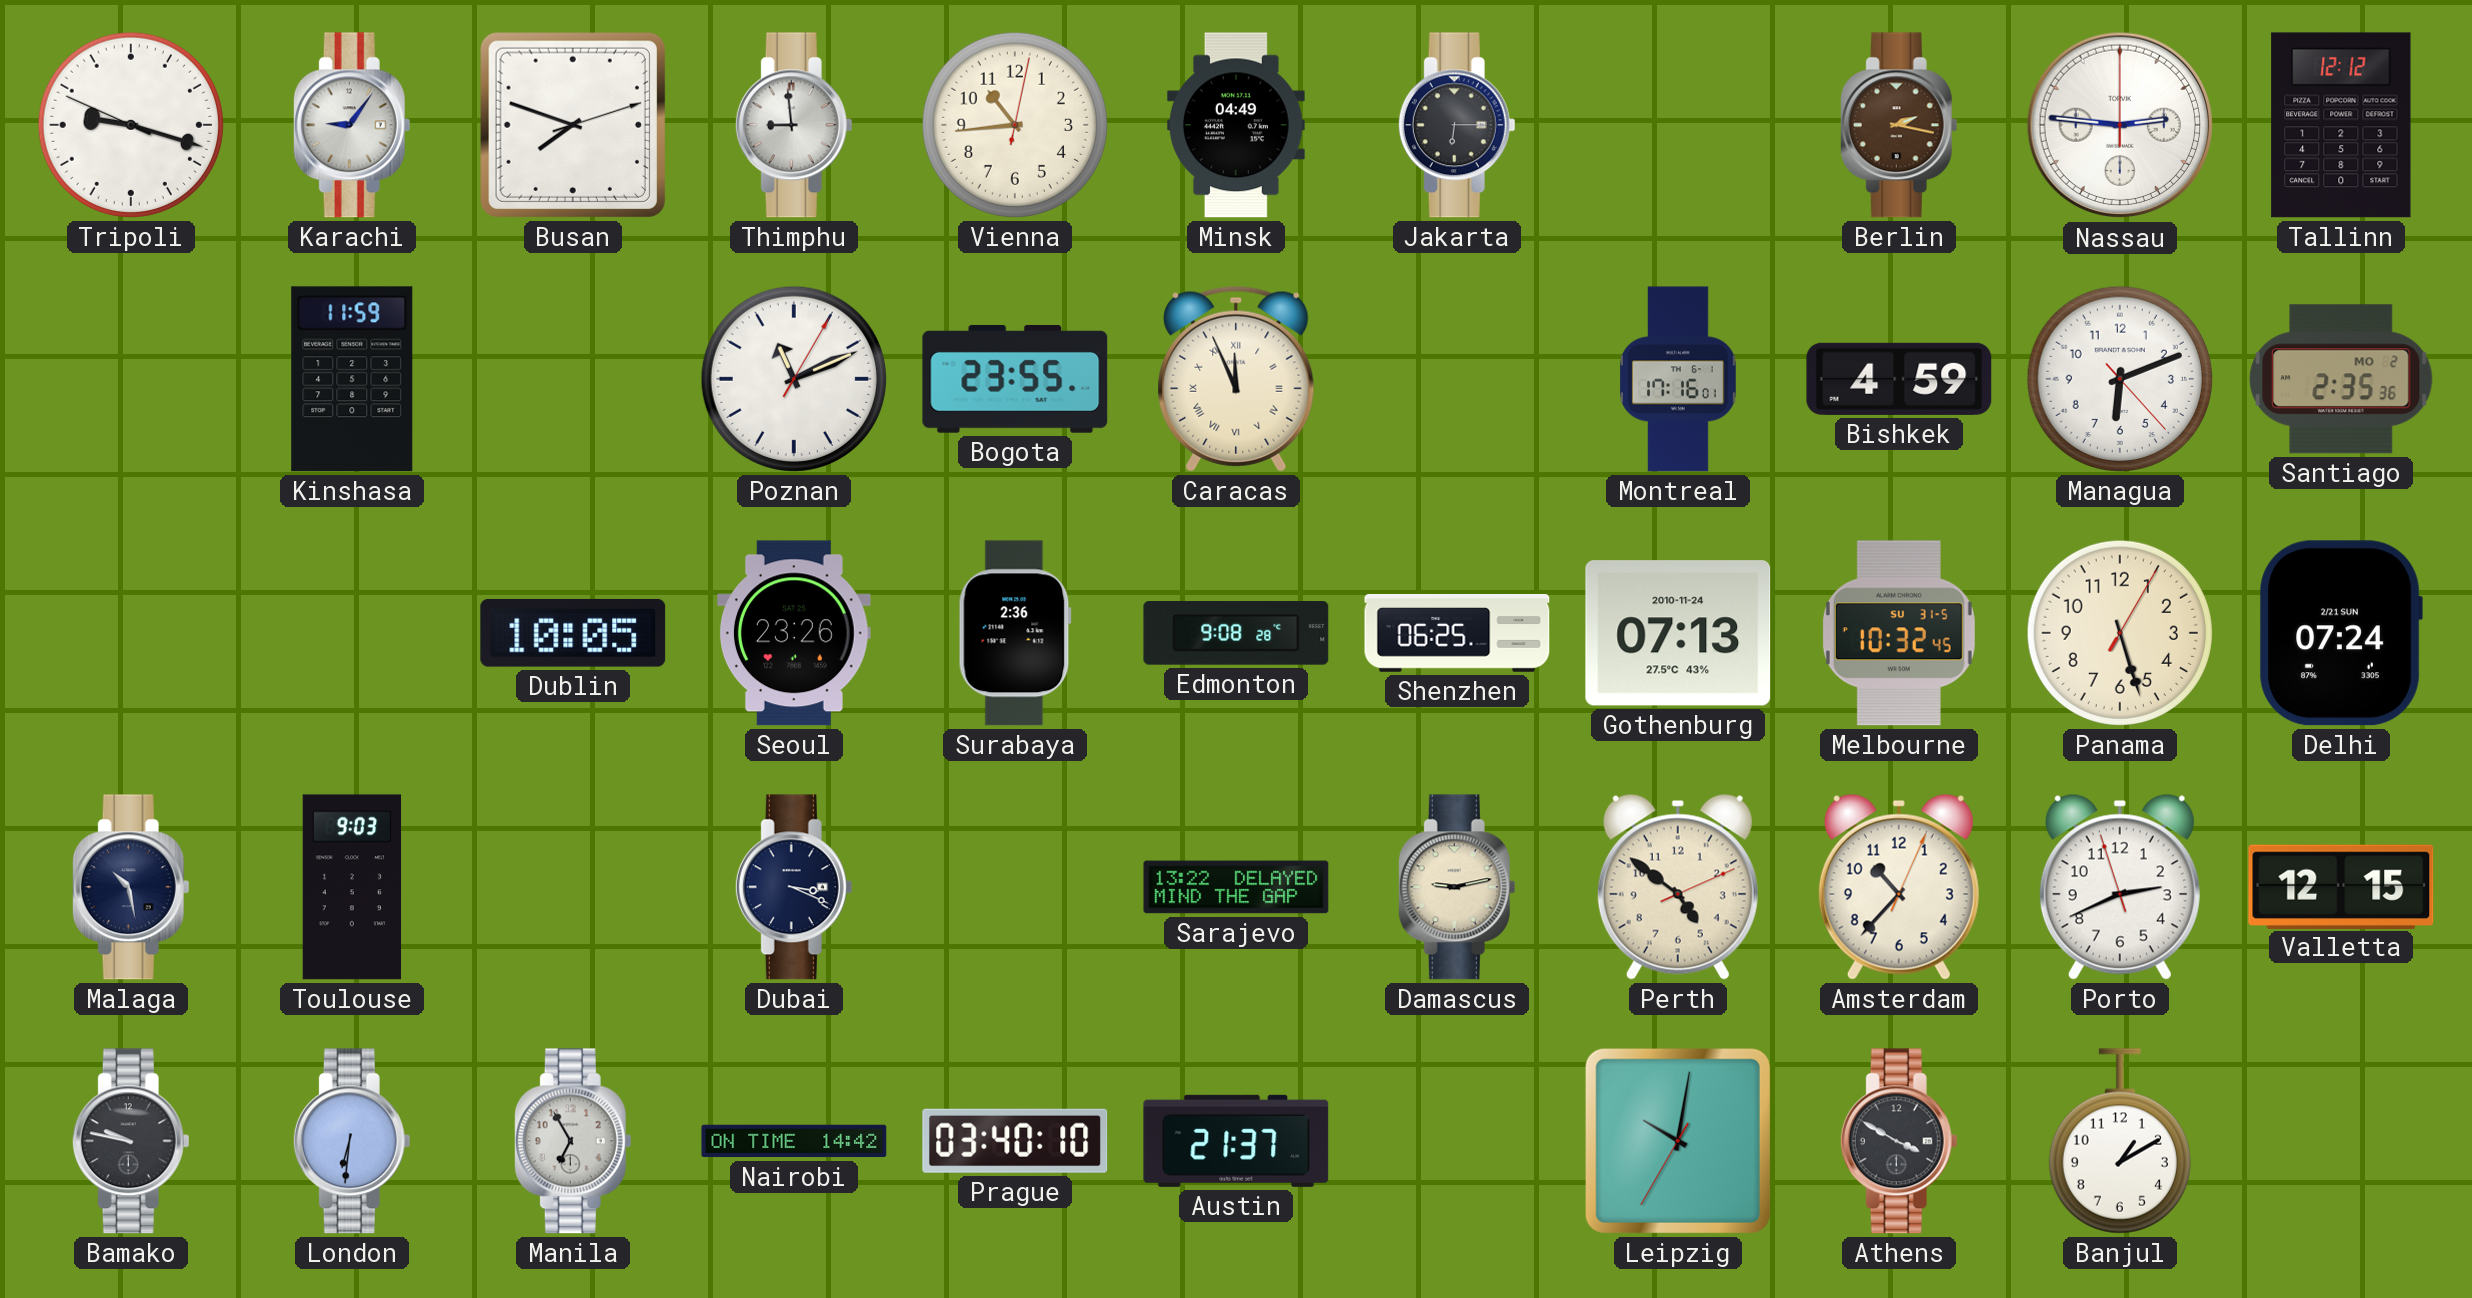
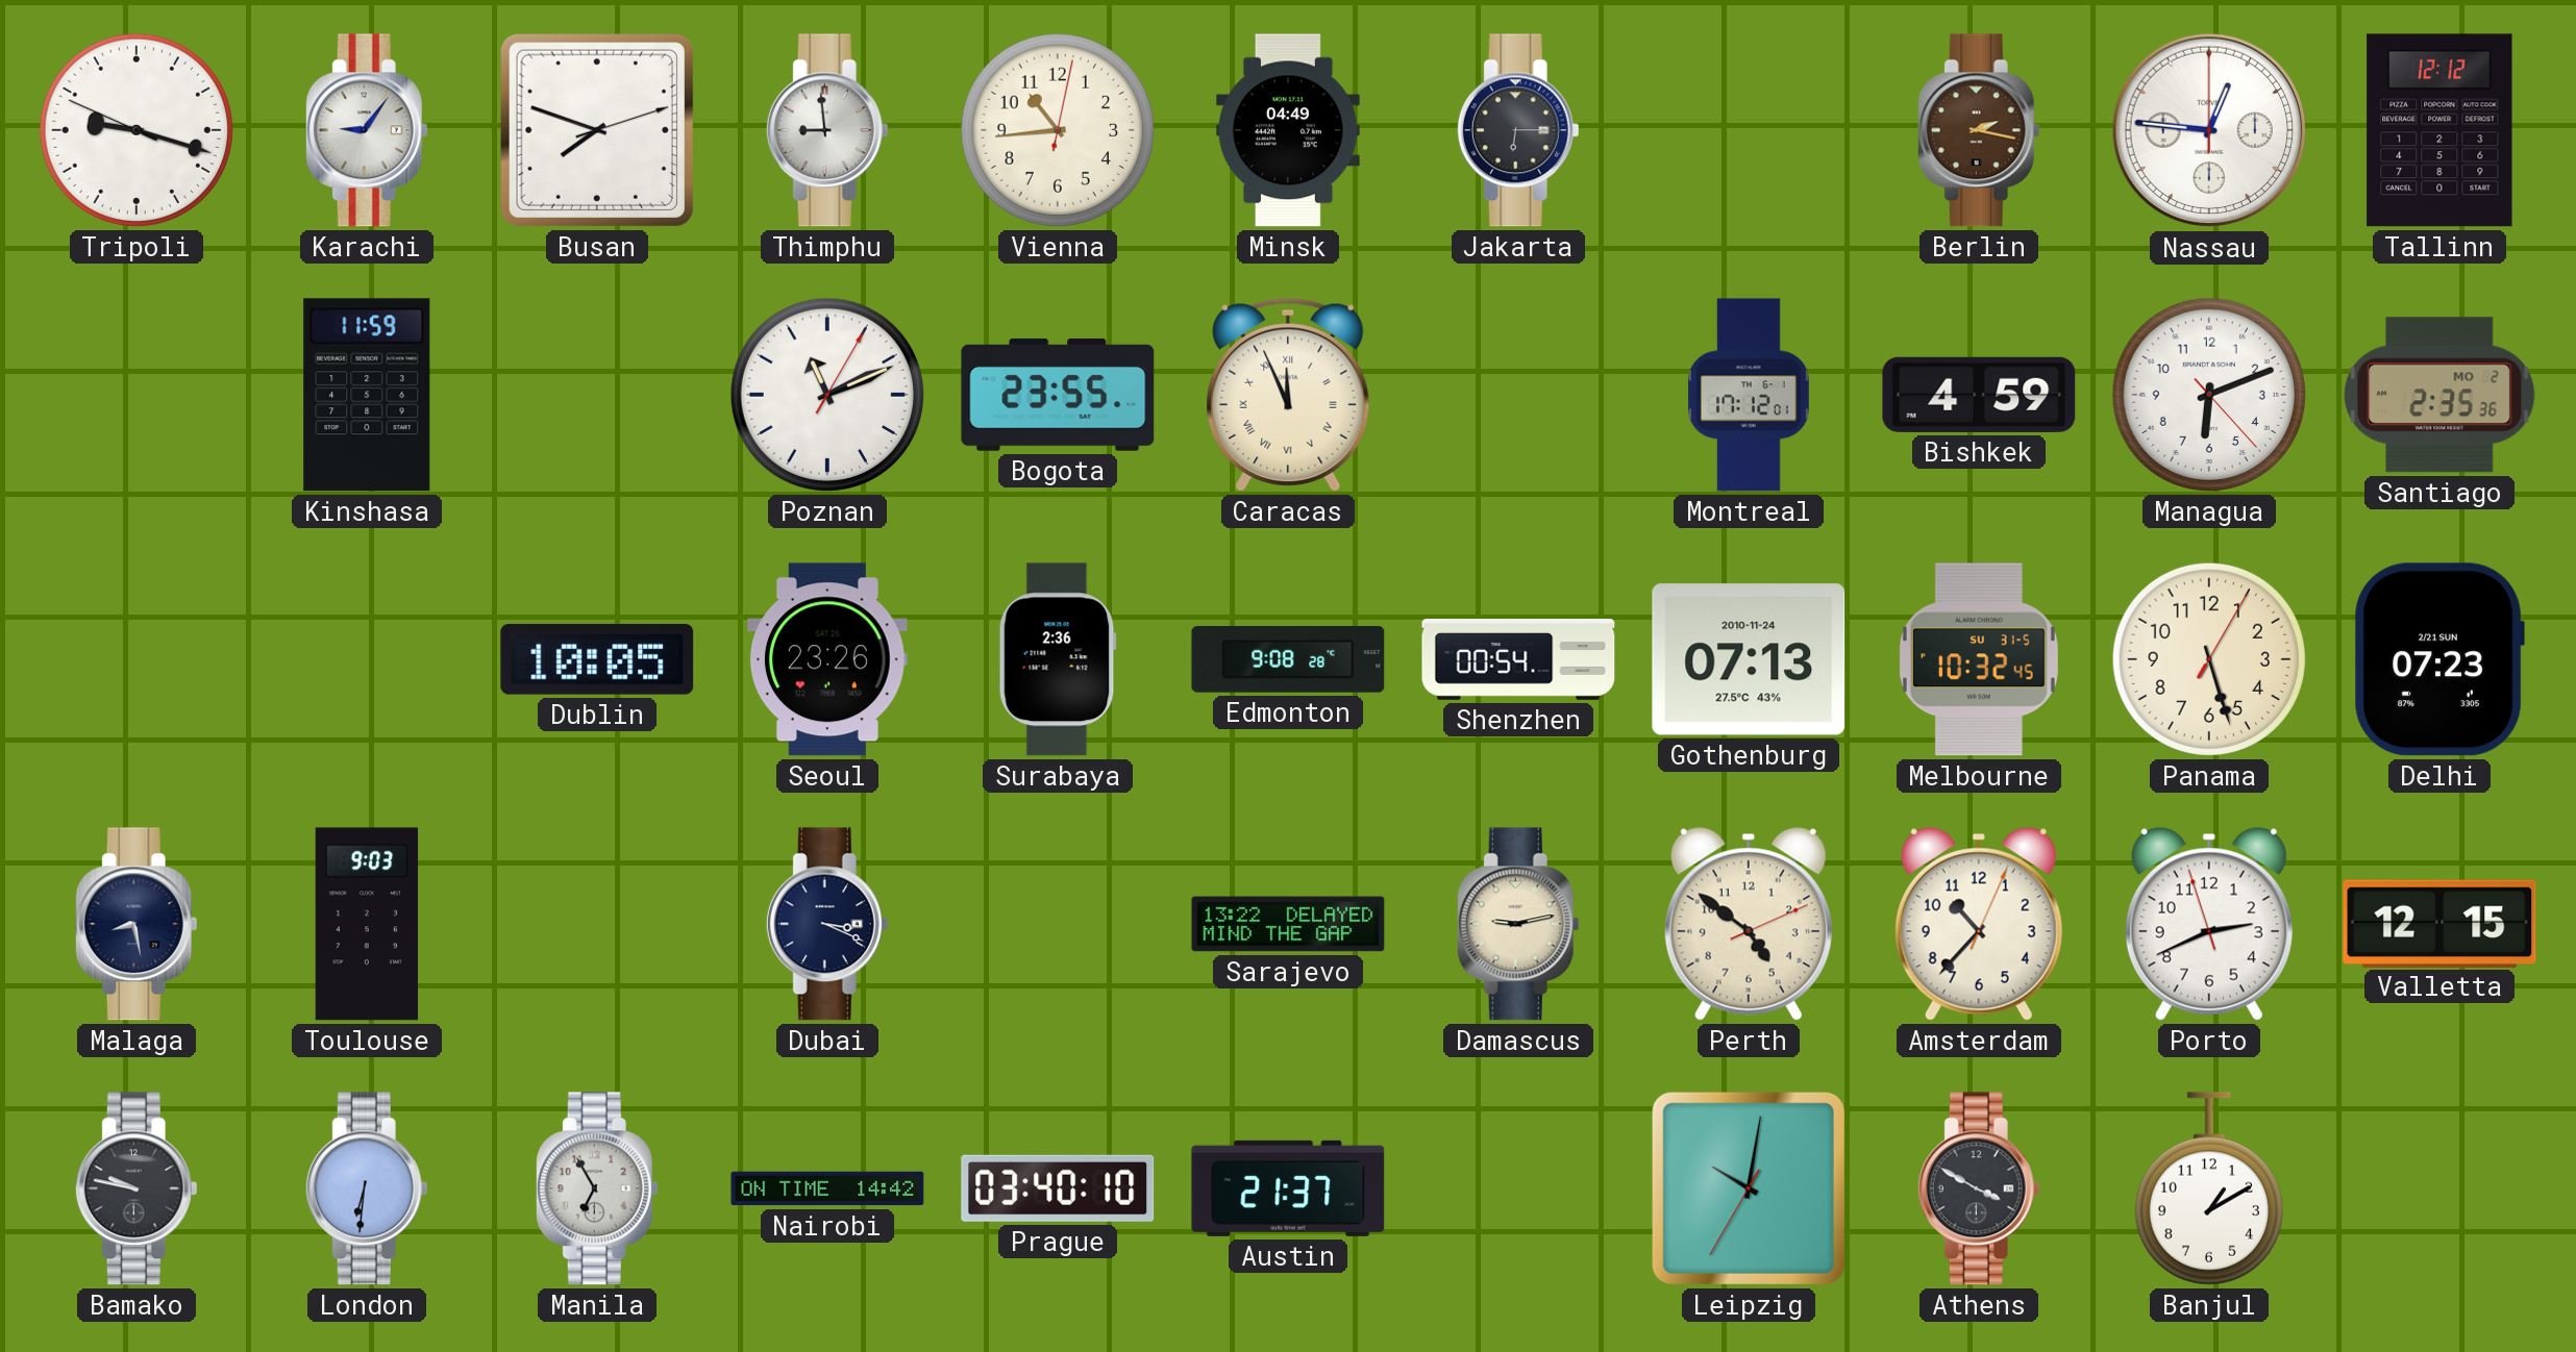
Nassau: 2:46 -> 12:46
Montreal: 17:16 -> 17:12
Shenzhen: 06:25 -> 00:54
Delhi: 07:24 -> 07:23
Malaga: 10:28 -> 8:28
